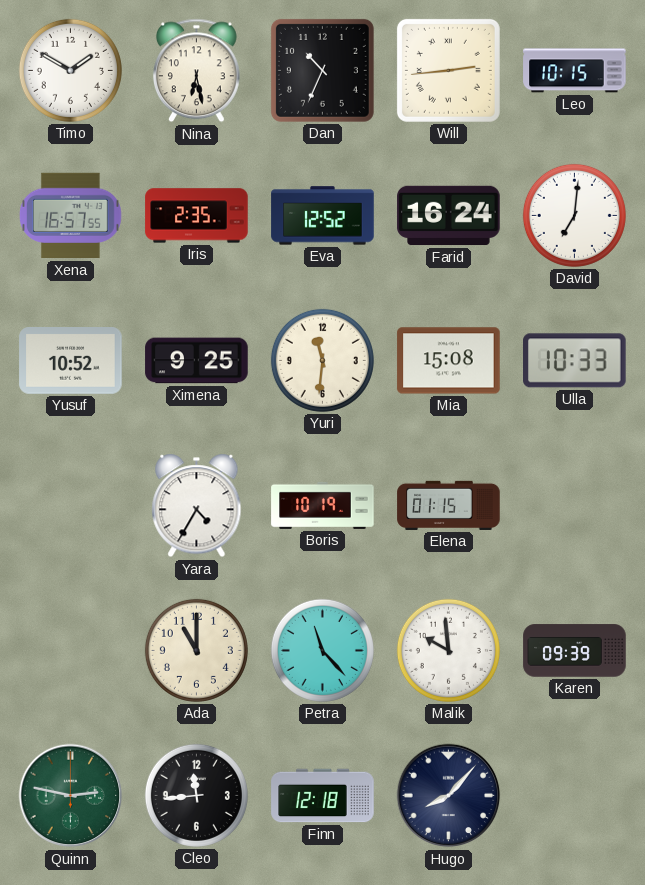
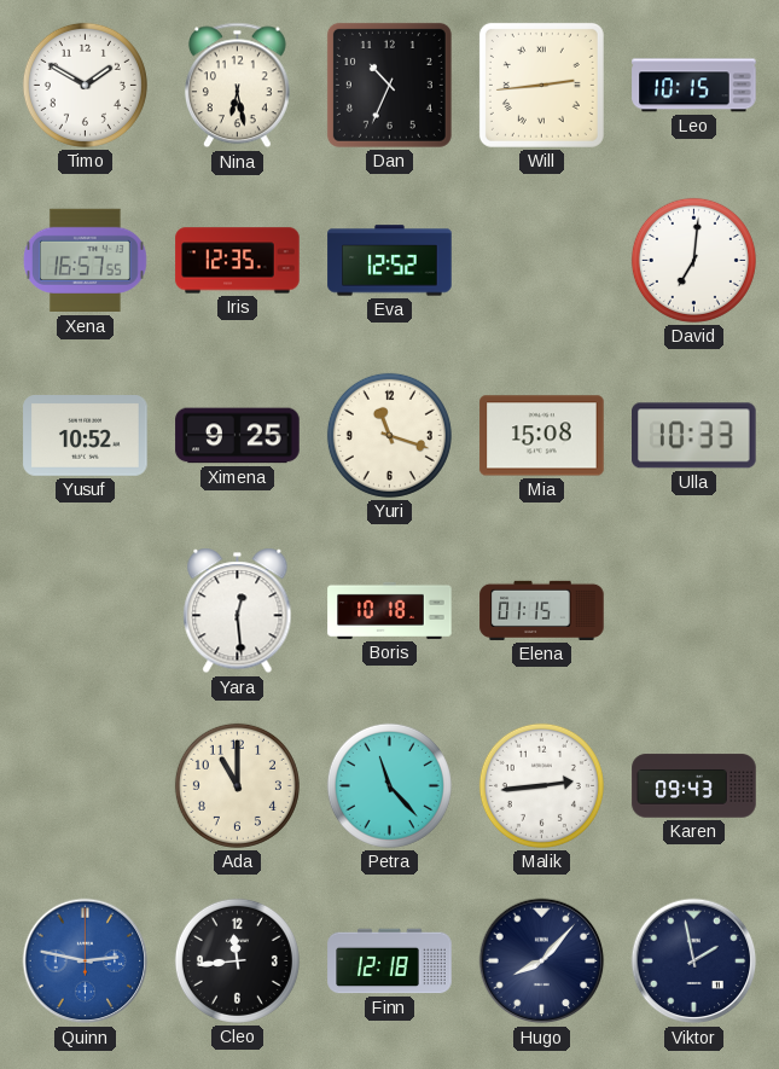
Iris: 2:35 -> 12:35
Farid: 16:24 -> none
Yuri: 11:31 -> 11:18
Yara: 4:35 -> 12:29
Boris: 10:19 -> 10:18
Malik: 9:59 -> 2:44
Karen: 09:39 -> 09:43
Quinn dial: green -> blue
Viktor: none -> 1:58
